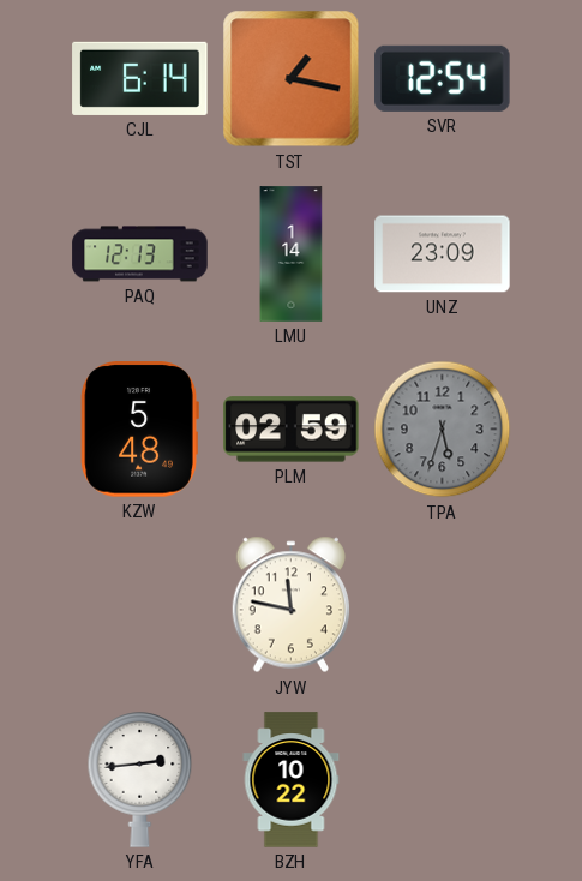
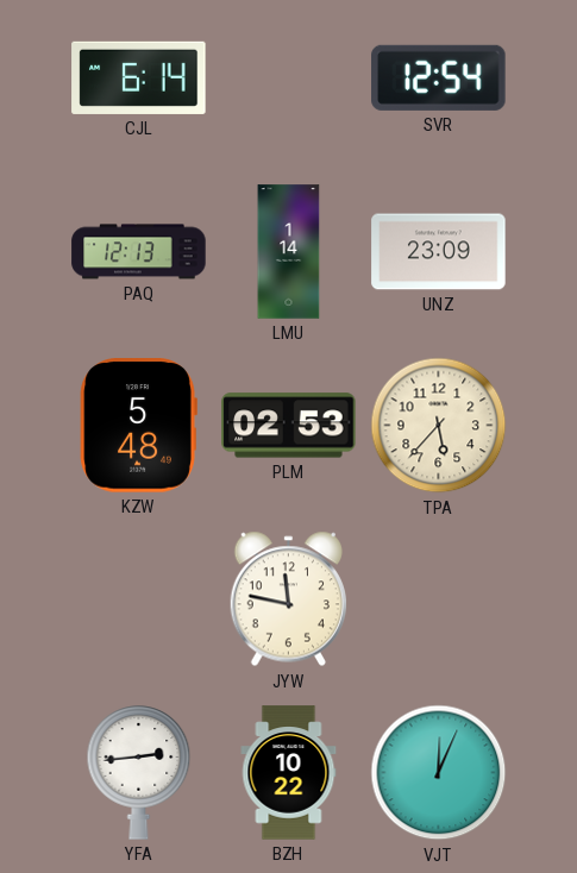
TST: 1:17 -> none
PLM: 02:59 -> 02:53
TPA: 5:33 -> 5:37
TPA dial: grey -> cream
VJT: none -> 12:04
